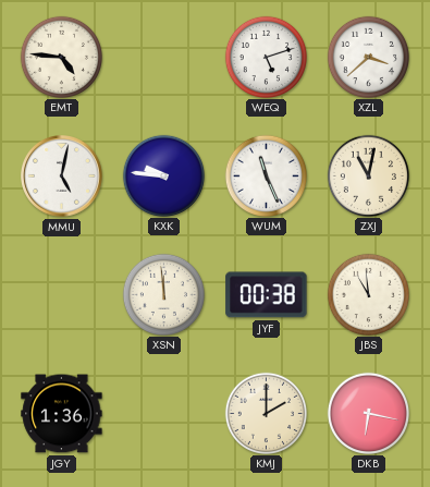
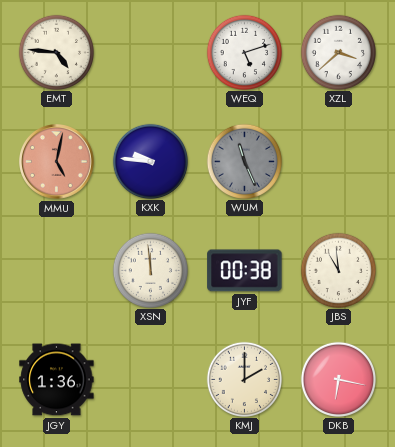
MMU dial: white -> salmon
WUM dial: white -> grey
ZXJ: 11:02 -> none
